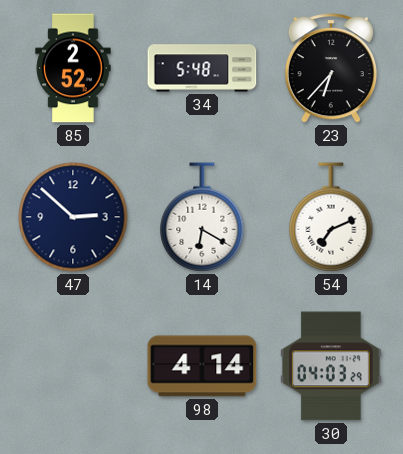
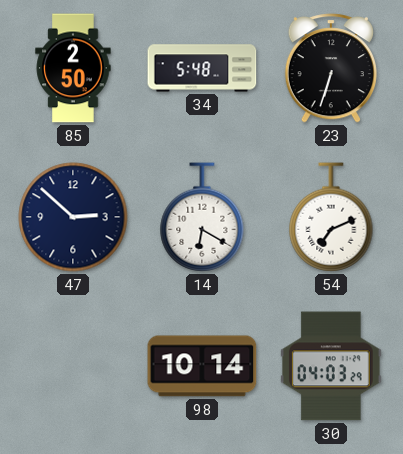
85: 2:52 -> 2:50
23: 6:37 -> 6:33
98: 4:14 -> 10:14
